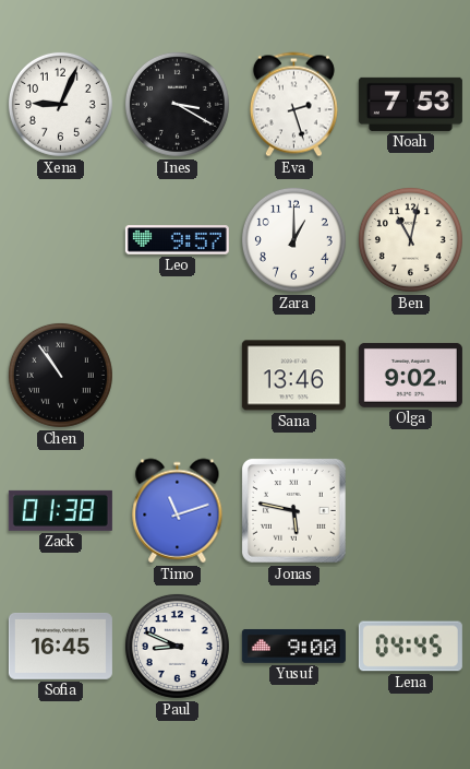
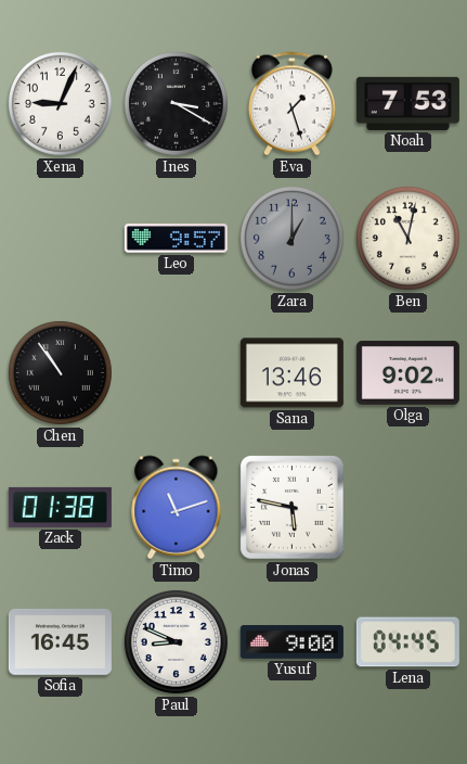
Eva: 2:27 -> 1:27
Zara dial: white -> grey
